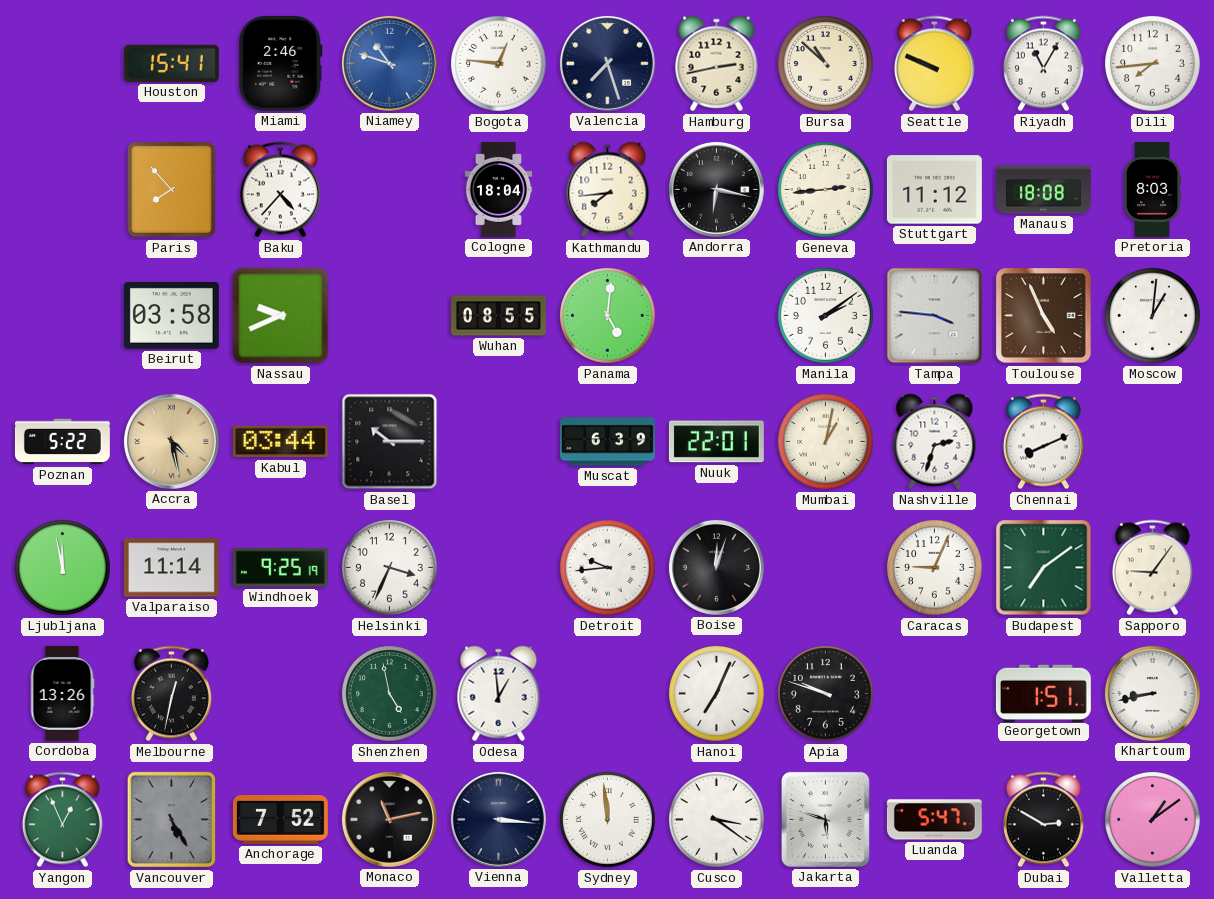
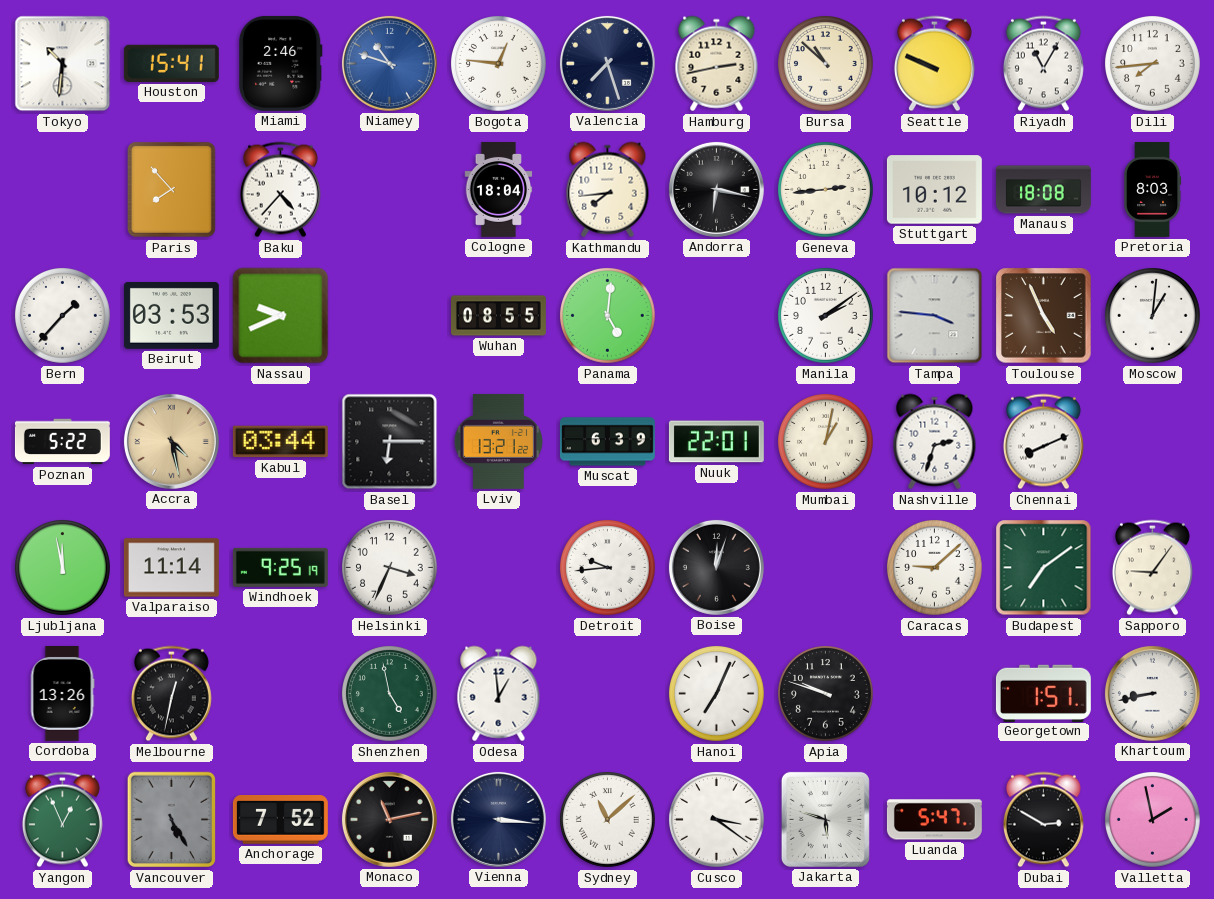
Tokyo: none -> 10:31
Stuttgart: 11:12 -> 10:12
Bern: none -> 1:37
Beirut: 03:58 -> 03:53
Basel: 10:15 -> 6:15
Lviv: none -> 13:21
Caracas: 9:04 -> 9:08
Sydney: 11:59 -> 11:08
Valletta: 1:09 -> 1:58
